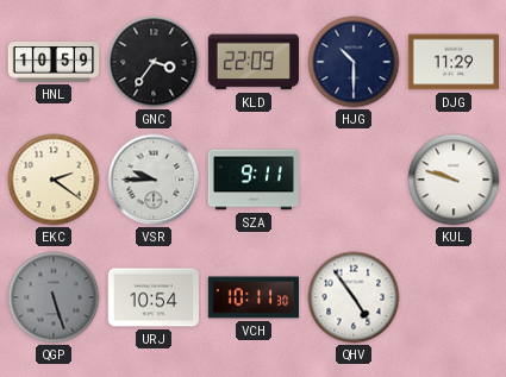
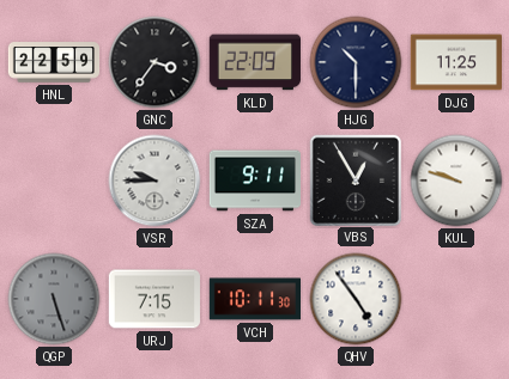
HNL: 10:59 -> 22:59
DJG: 11:29 -> 11:25
EKC: 2:21 -> none
VBS: none -> 12:55
URJ: 10:54 -> 7:15
